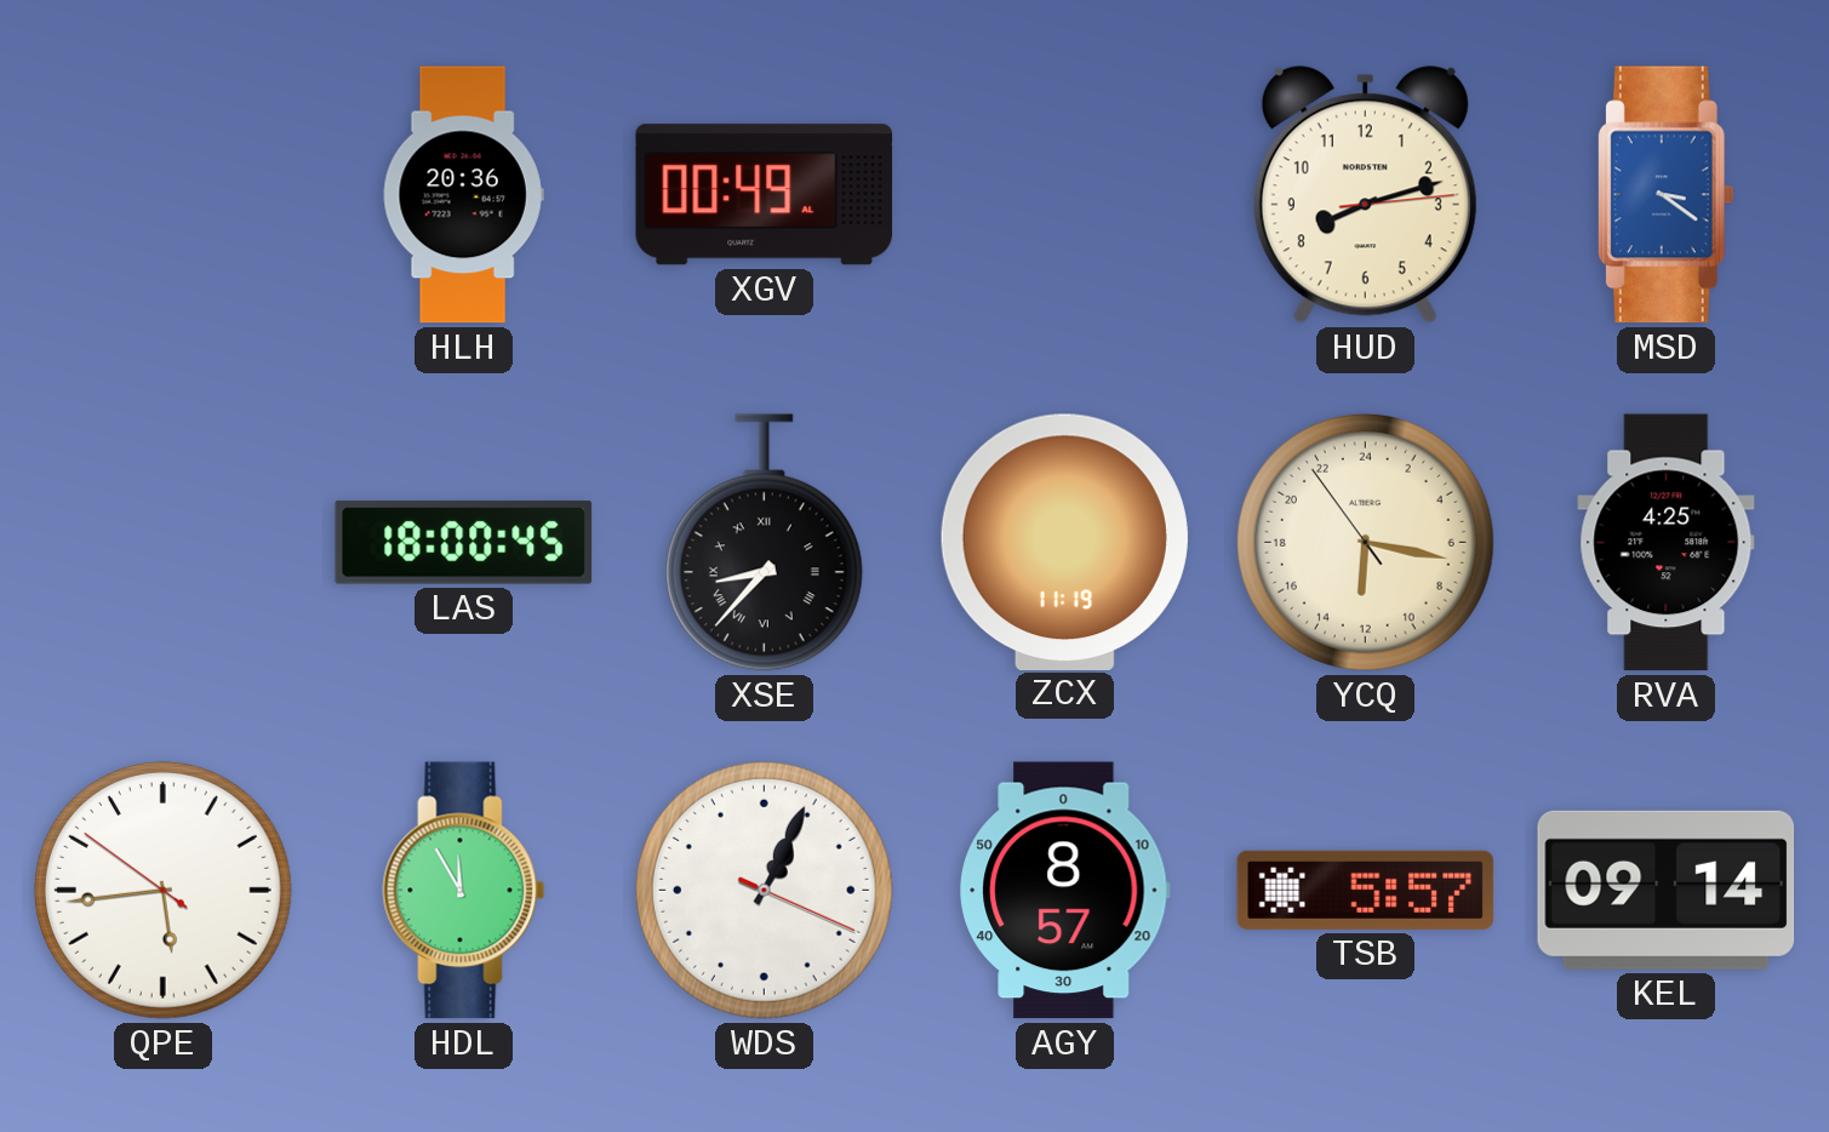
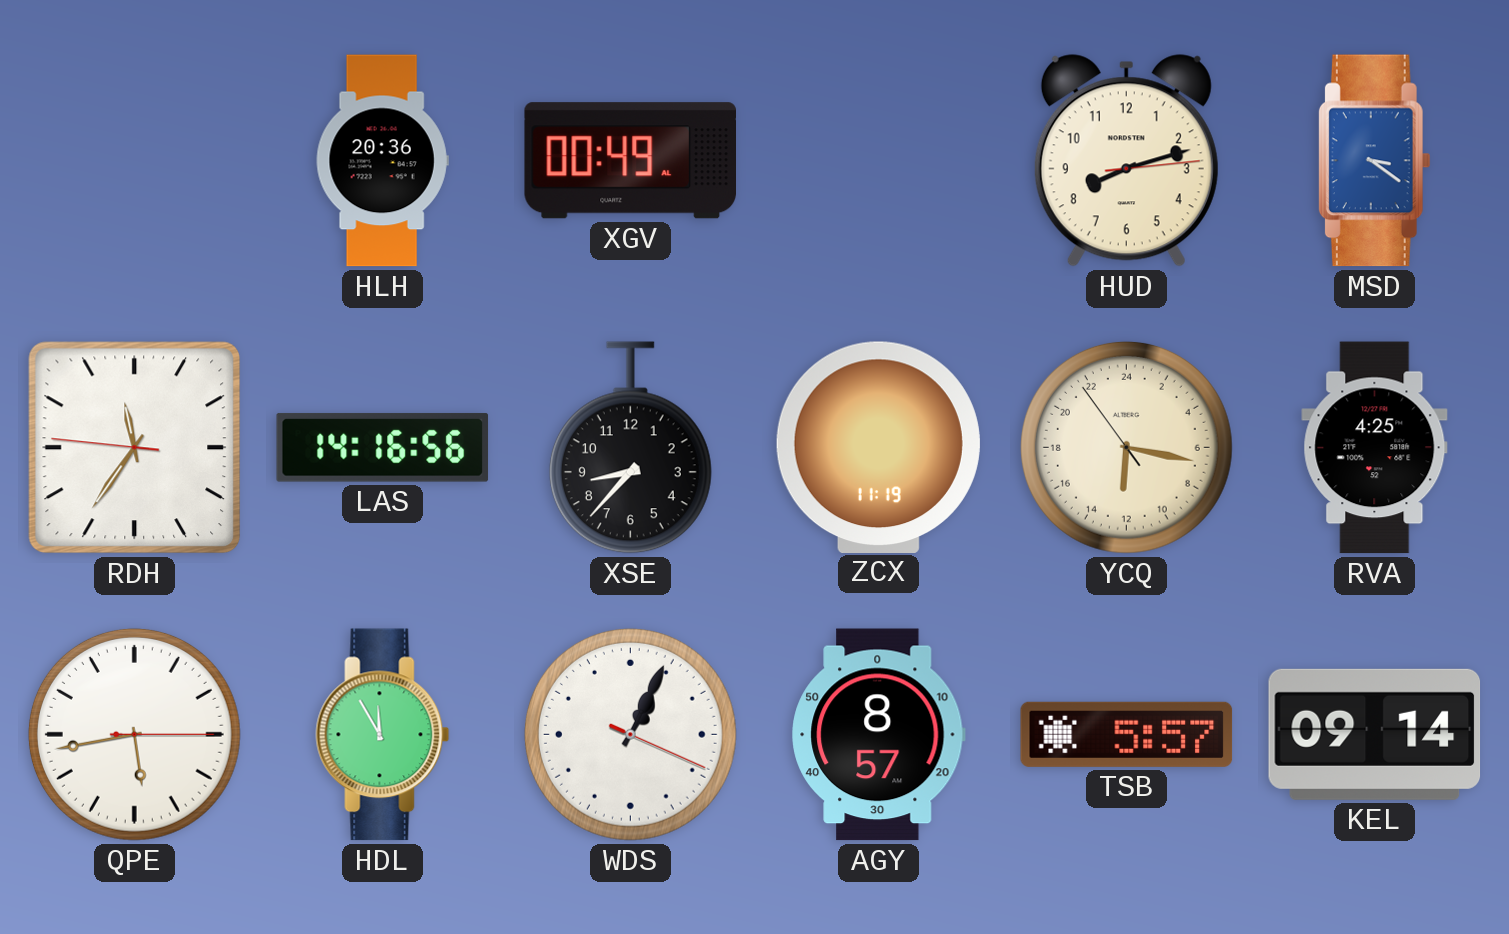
RDH: none -> 11:35
LAS: 18:00 -> 14:16
XSE numerals: Roman -> Arabic
QPE: 5:43:51 -> 5:43:15
